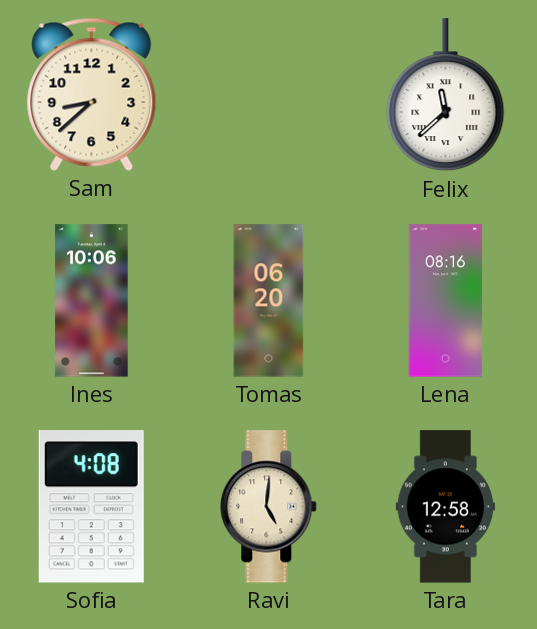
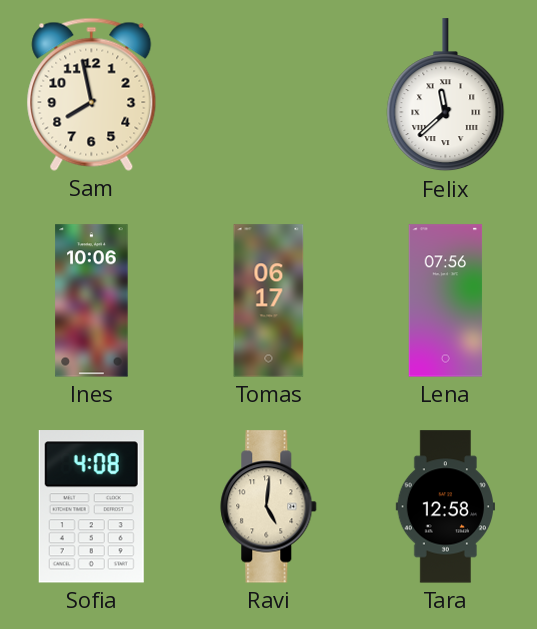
Sam: 8:38 -> 7:58
Tomas: 06:20 -> 06:17
Lena: 08:16 -> 07:56
